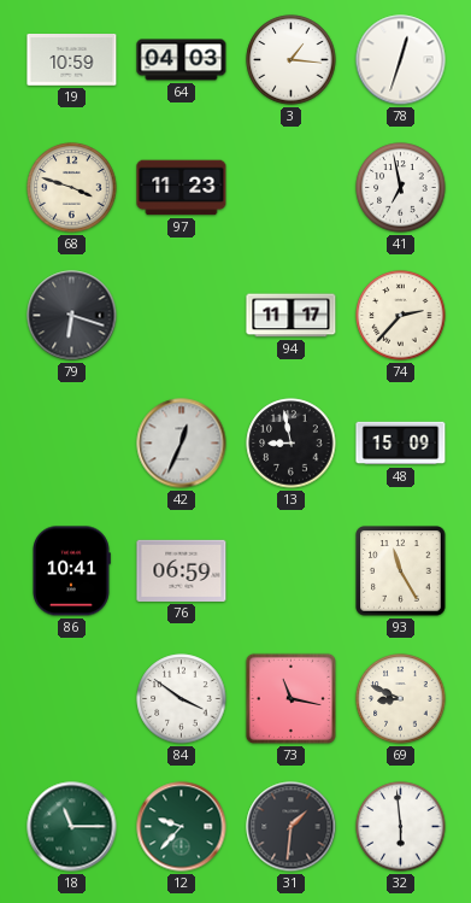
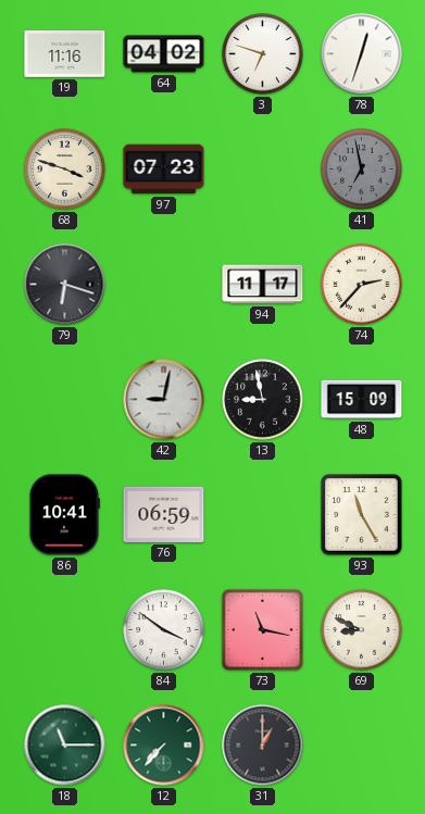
19: 10:59 -> 11:16
64: 04:03 -> 04:02
3: 1:16 -> 6:48
97: 11:23 -> 07:23
41 dial: white -> grey
42: 12:34 -> 9:02
12: 9:37 -> 7:37
31: 1:31 -> 1:00
32: 5:59 -> none
